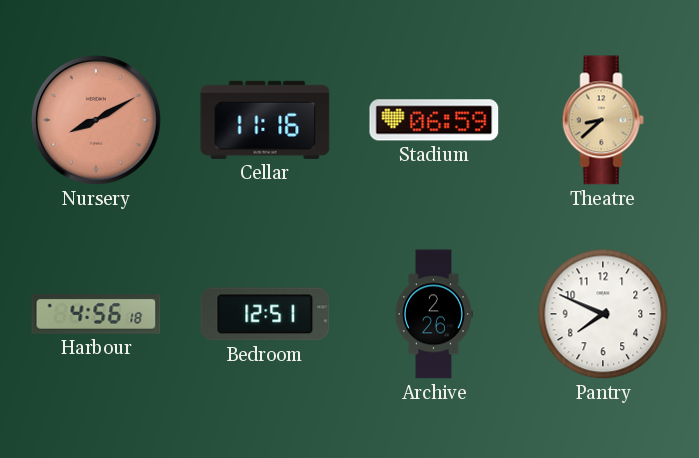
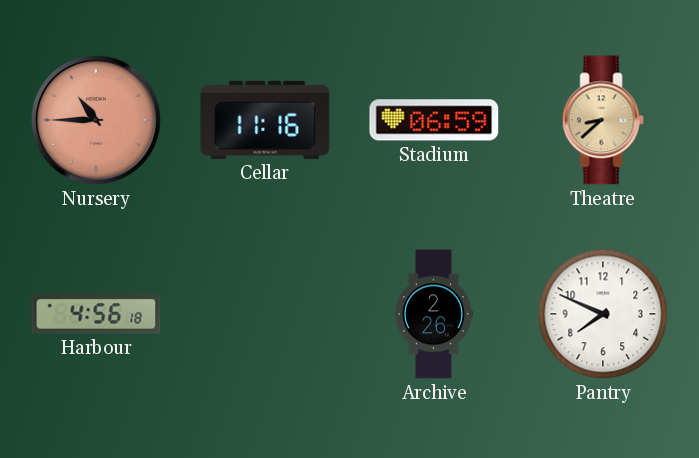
Nursery: 8:10 -> 10:45
Bedroom: 12:51 -> none
